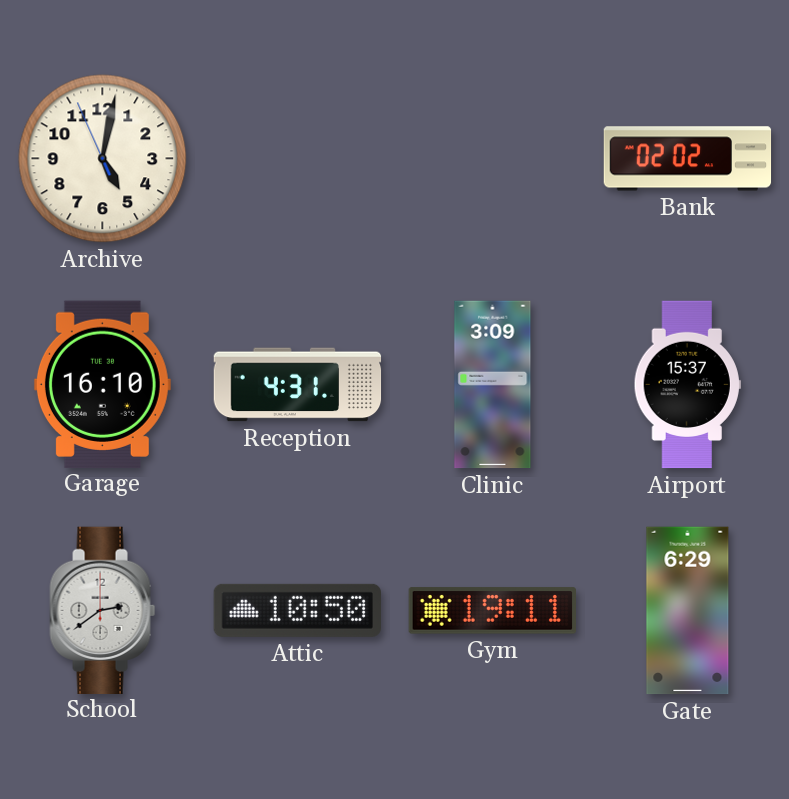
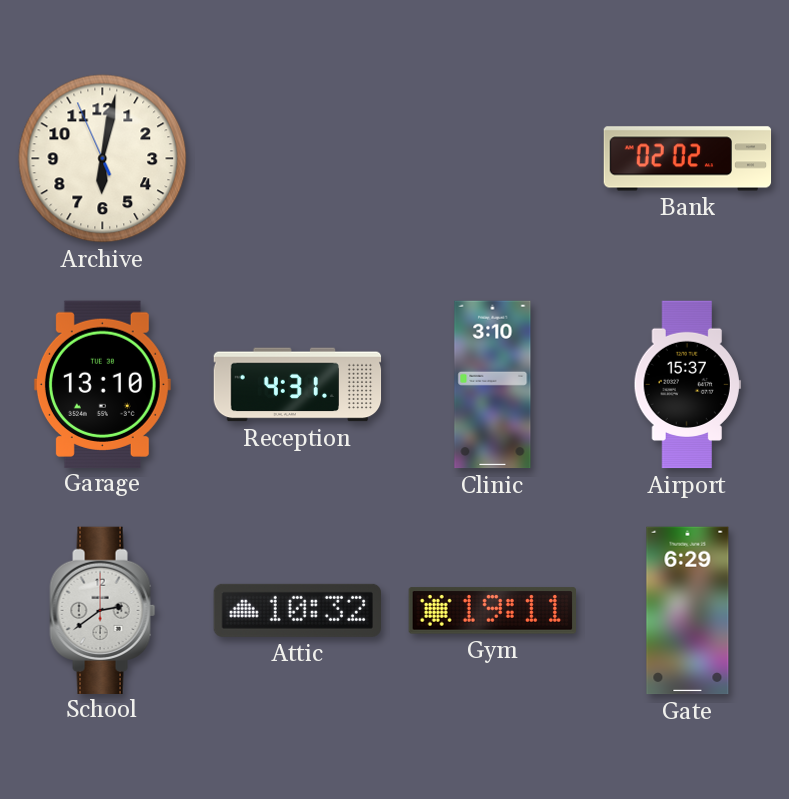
Archive: 5:01 -> 6:01
Garage: 16:10 -> 13:10
Clinic: 3:09 -> 3:10
Attic: 10:50 -> 10:32
